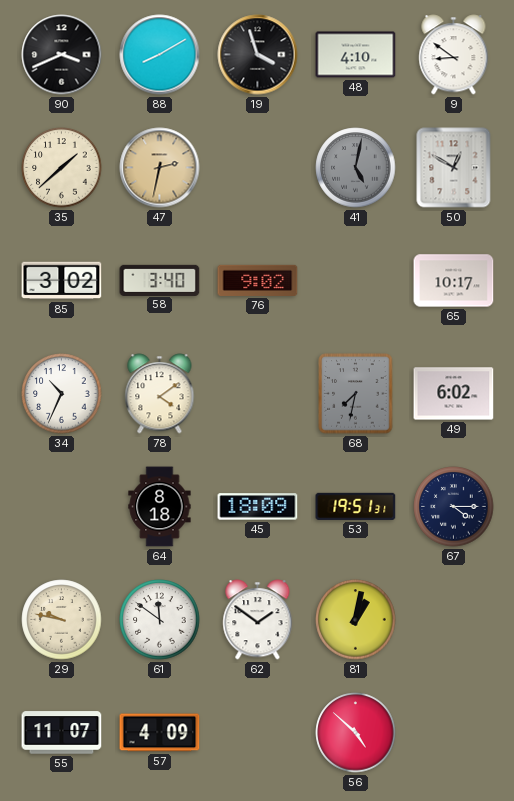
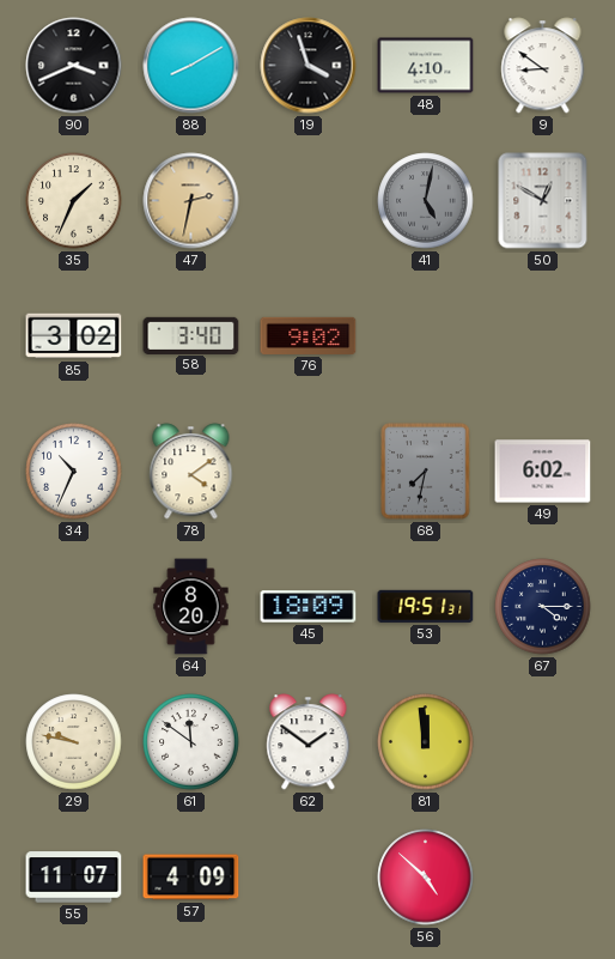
35: 1:38 -> 1:34
65: 10:17 -> none
64: 8:18 -> 8:20
81: 1:02 -> 11:59
